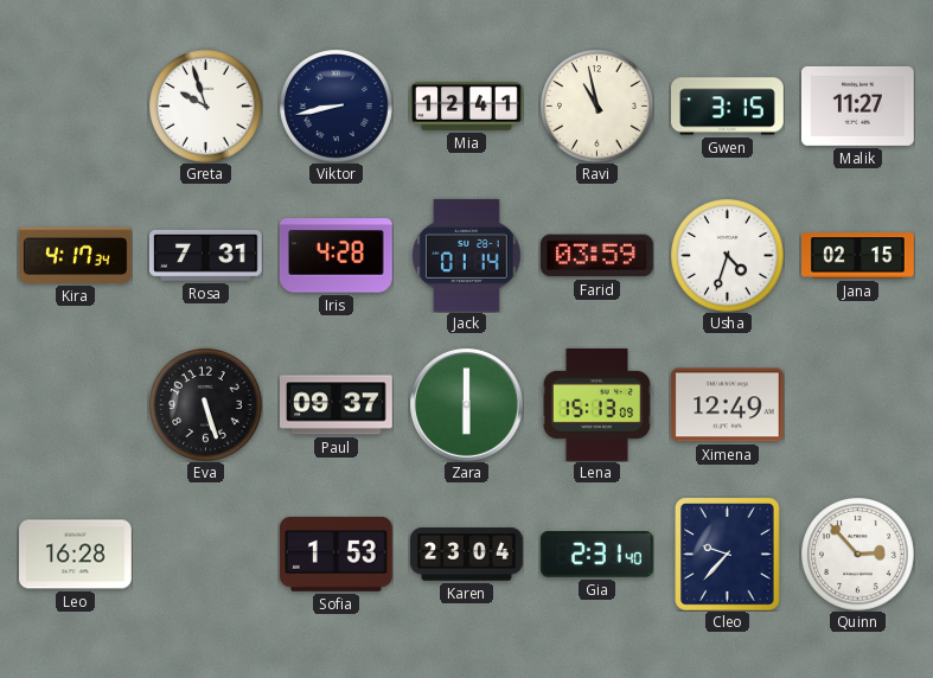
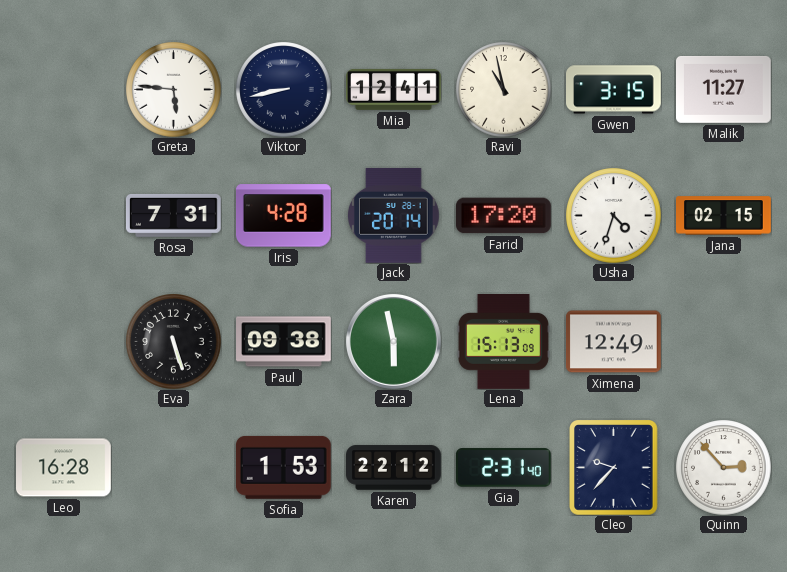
Greta: 9:57 -> 5:46
Kira: 4:17 -> none
Jack: 01:14 -> 20:14
Farid: 03:59 -> 17:20
Paul: 09:37 -> 09:38
Zara: 6:00 -> 5:58
Karen: 23:04 -> 22:12
